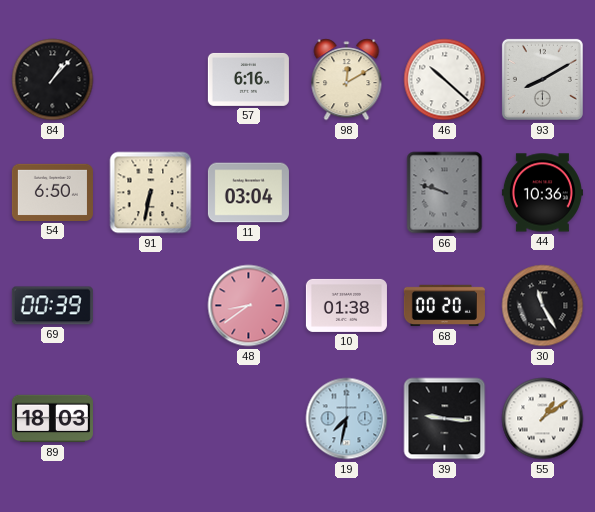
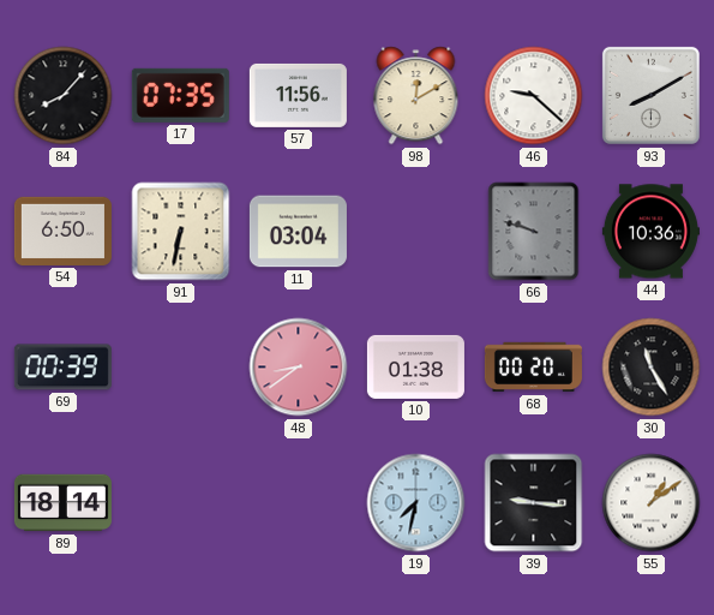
84: 1:07 -> 8:07
17: none -> 07:35
57: 6:16 -> 11:56
46: 10:22 -> 9:22
89: 18:03 -> 18:14
